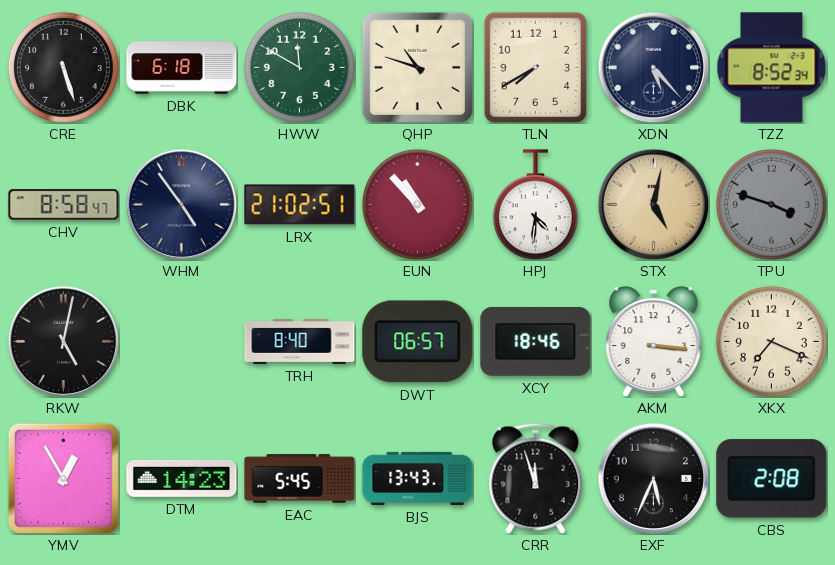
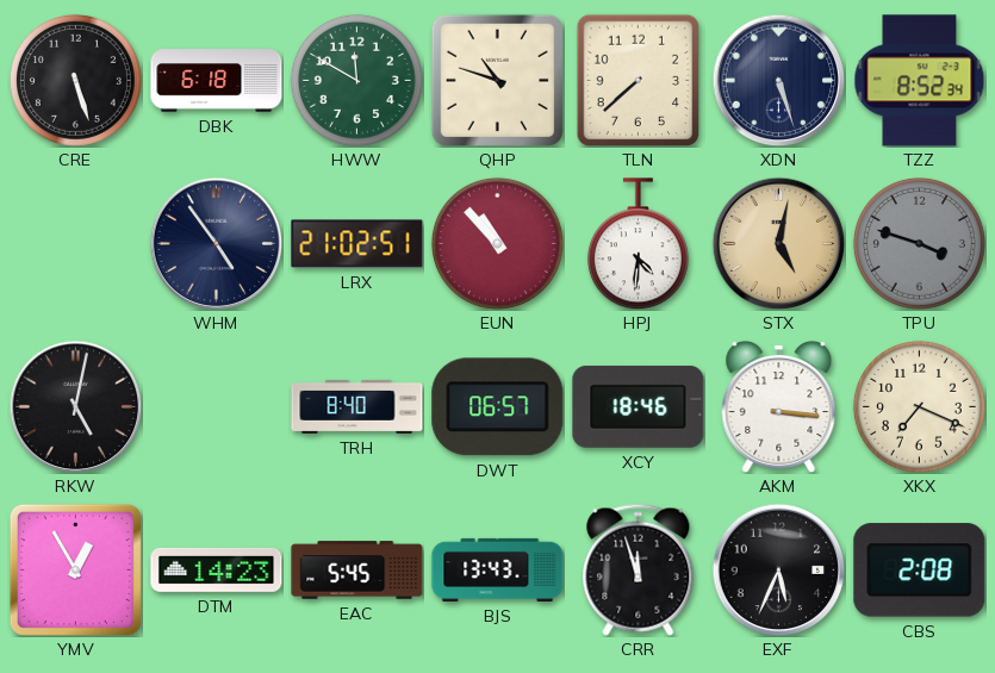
TLN: 7:40 -> 7:38
XDN: 5:23 -> 5:27
CHV: 8:58 -> none
